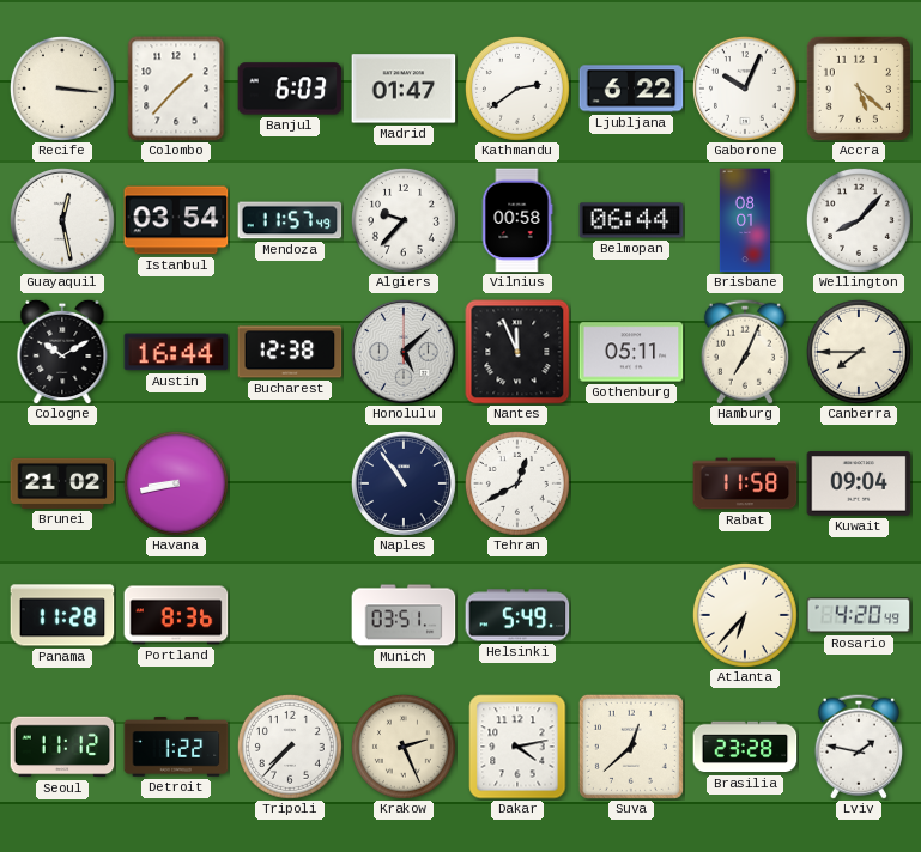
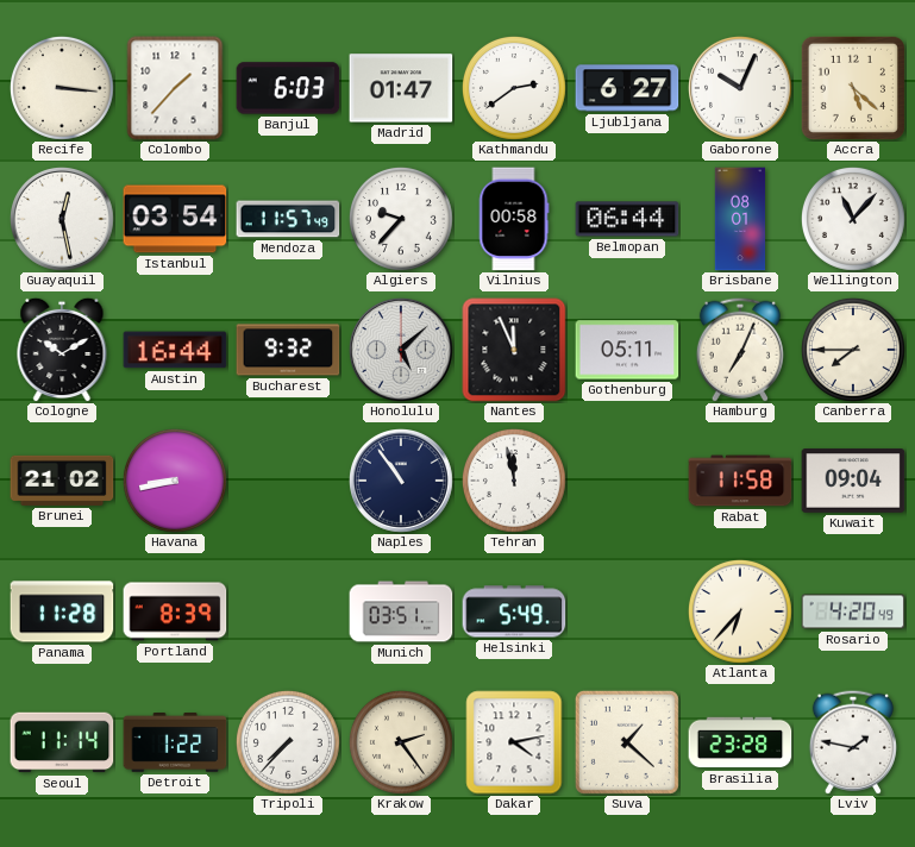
Ljubljana: 6:22 -> 6:27
Wellington: 8:07 -> 11:07
Bucharest: 12:38 -> 9:32
Tehran: 12:40 -> 11:58
Portland: 8:36 -> 8:39
Seoul: 11:12 -> 11:14
Krakow: 2:26 -> 2:24
Suva: 12:38 -> 1:22
